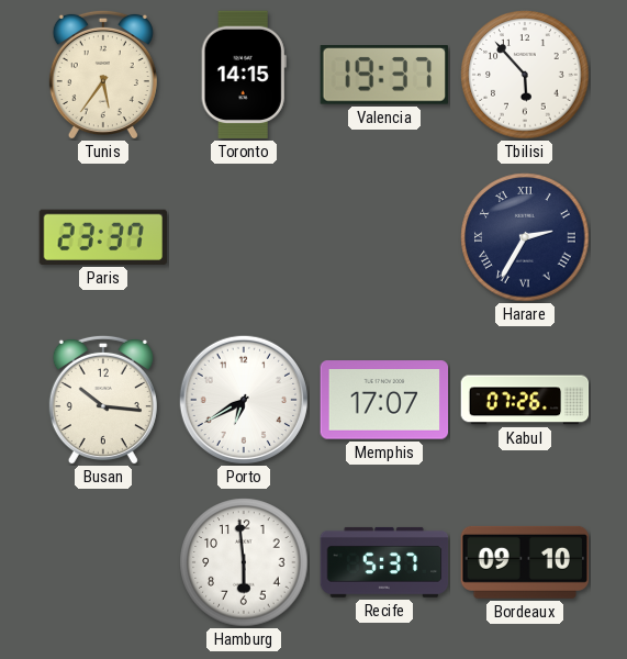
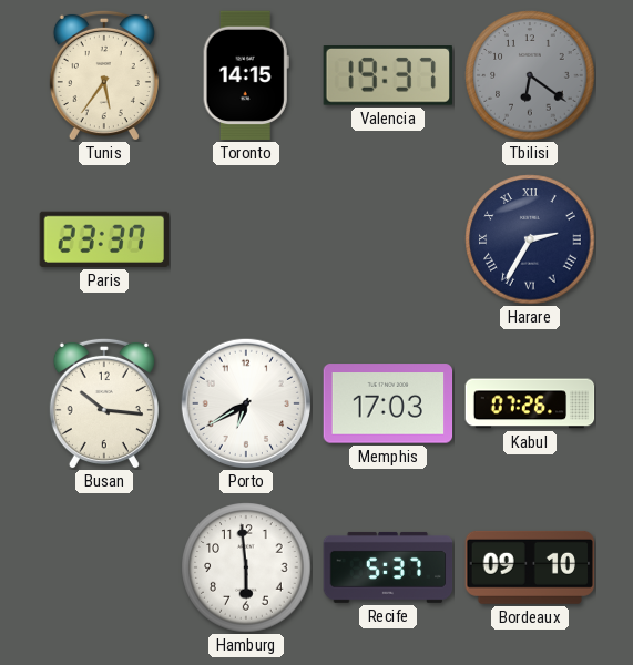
Tbilisi: 5:53 -> 6:21
Tbilisi dial: white -> grey
Memphis: 17:07 -> 17:03
